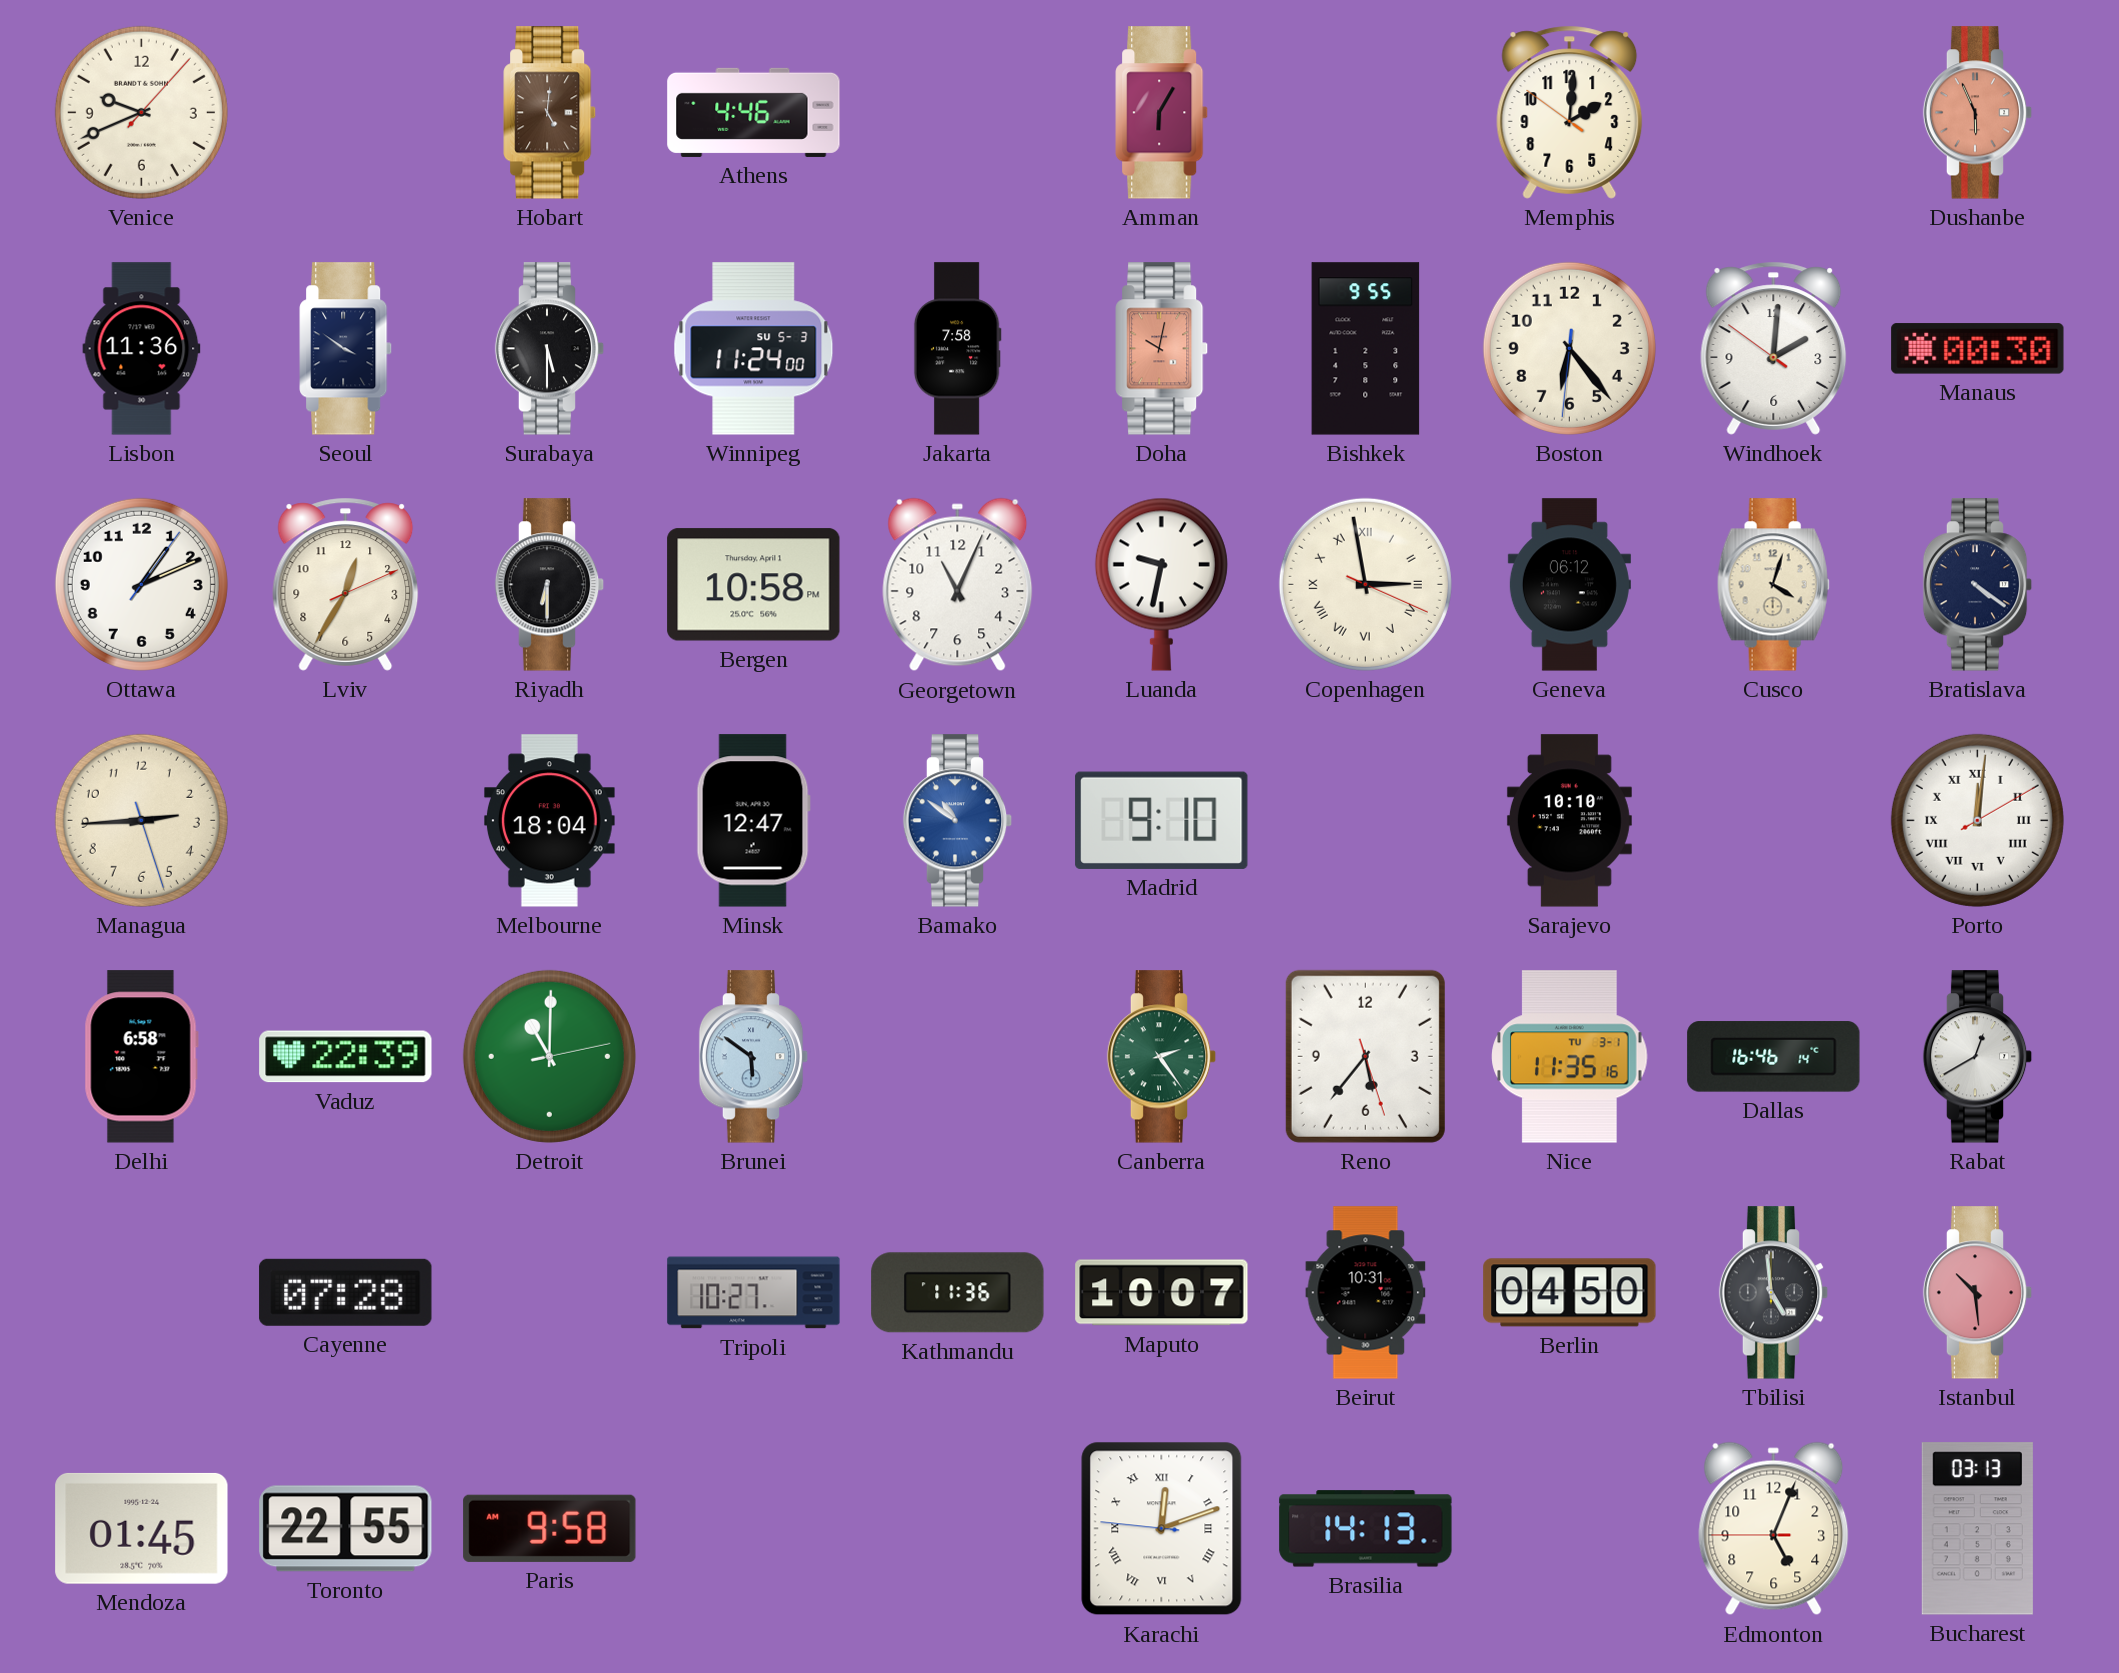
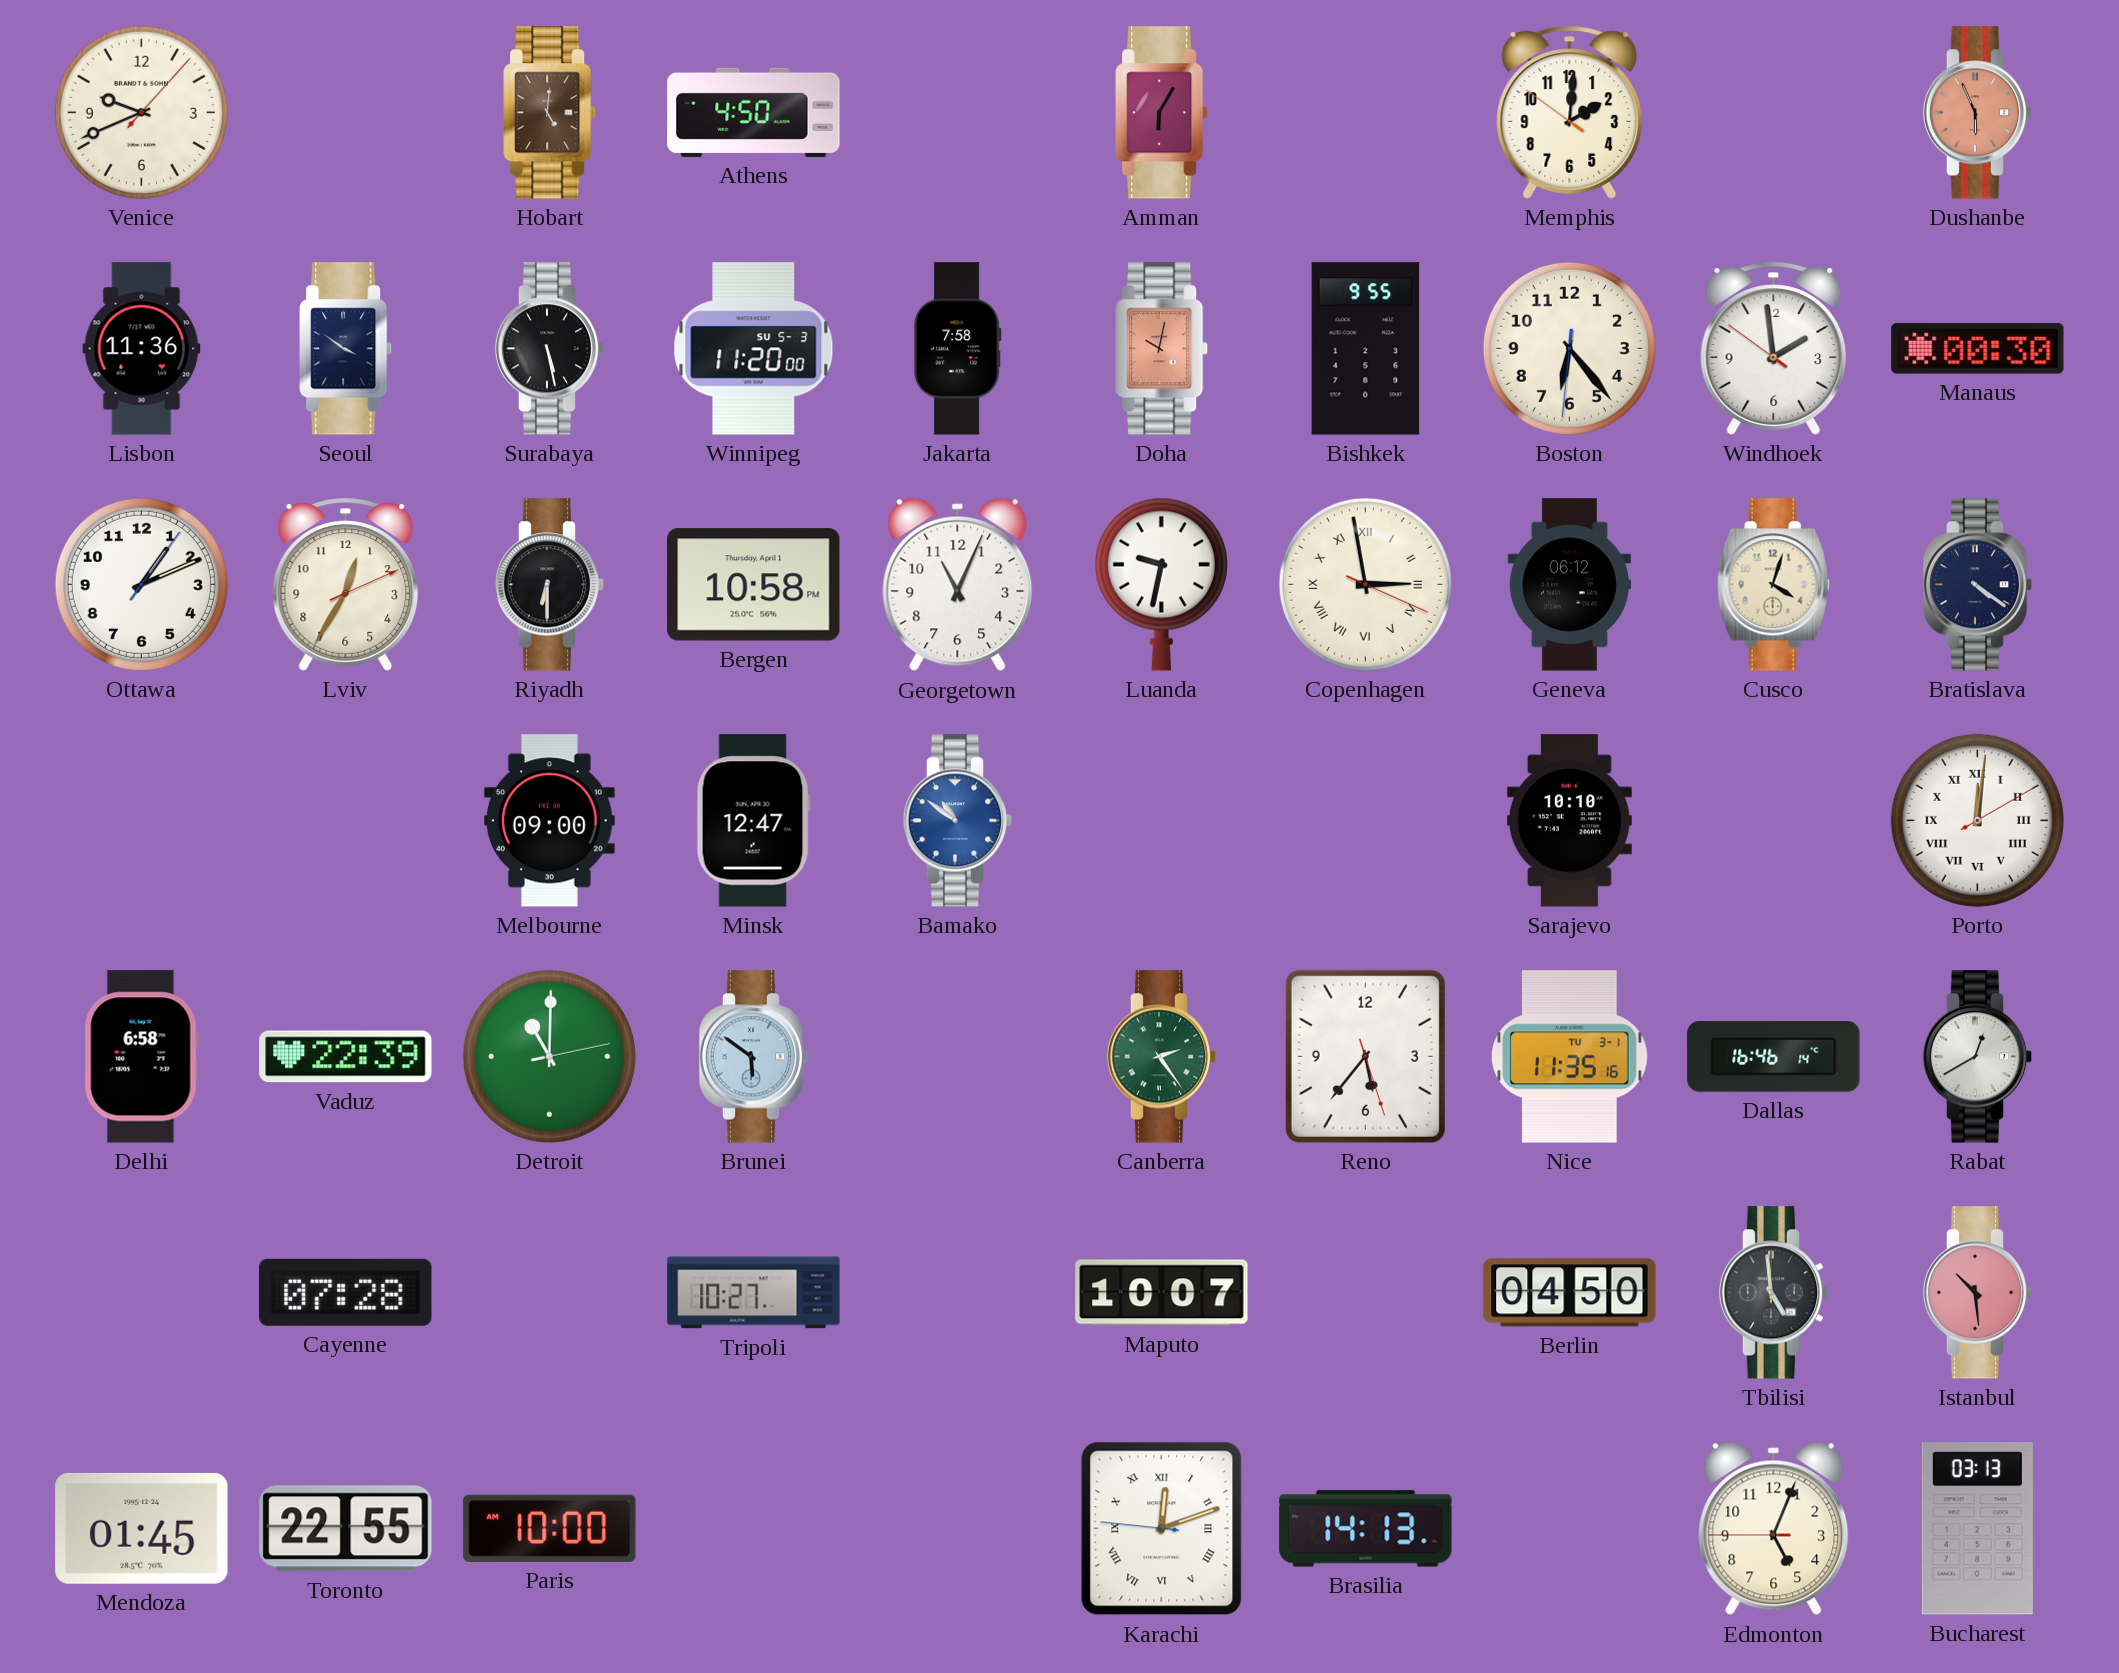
Athens: 4:46 -> 4:50
Surabaya: 5:30 -> 5:28
Winnipeg: 11:24 -> 11:20
Windhoek: 2:00 -> 1:58
Managua: 2:44 -> none
Melbourne: 18:04 -> 09:00
Madrid: 9:10 -> none
Kathmandu: 11:36 -> none
Beirut: 10:31 -> none
Paris: 9:58 -> 10:00
